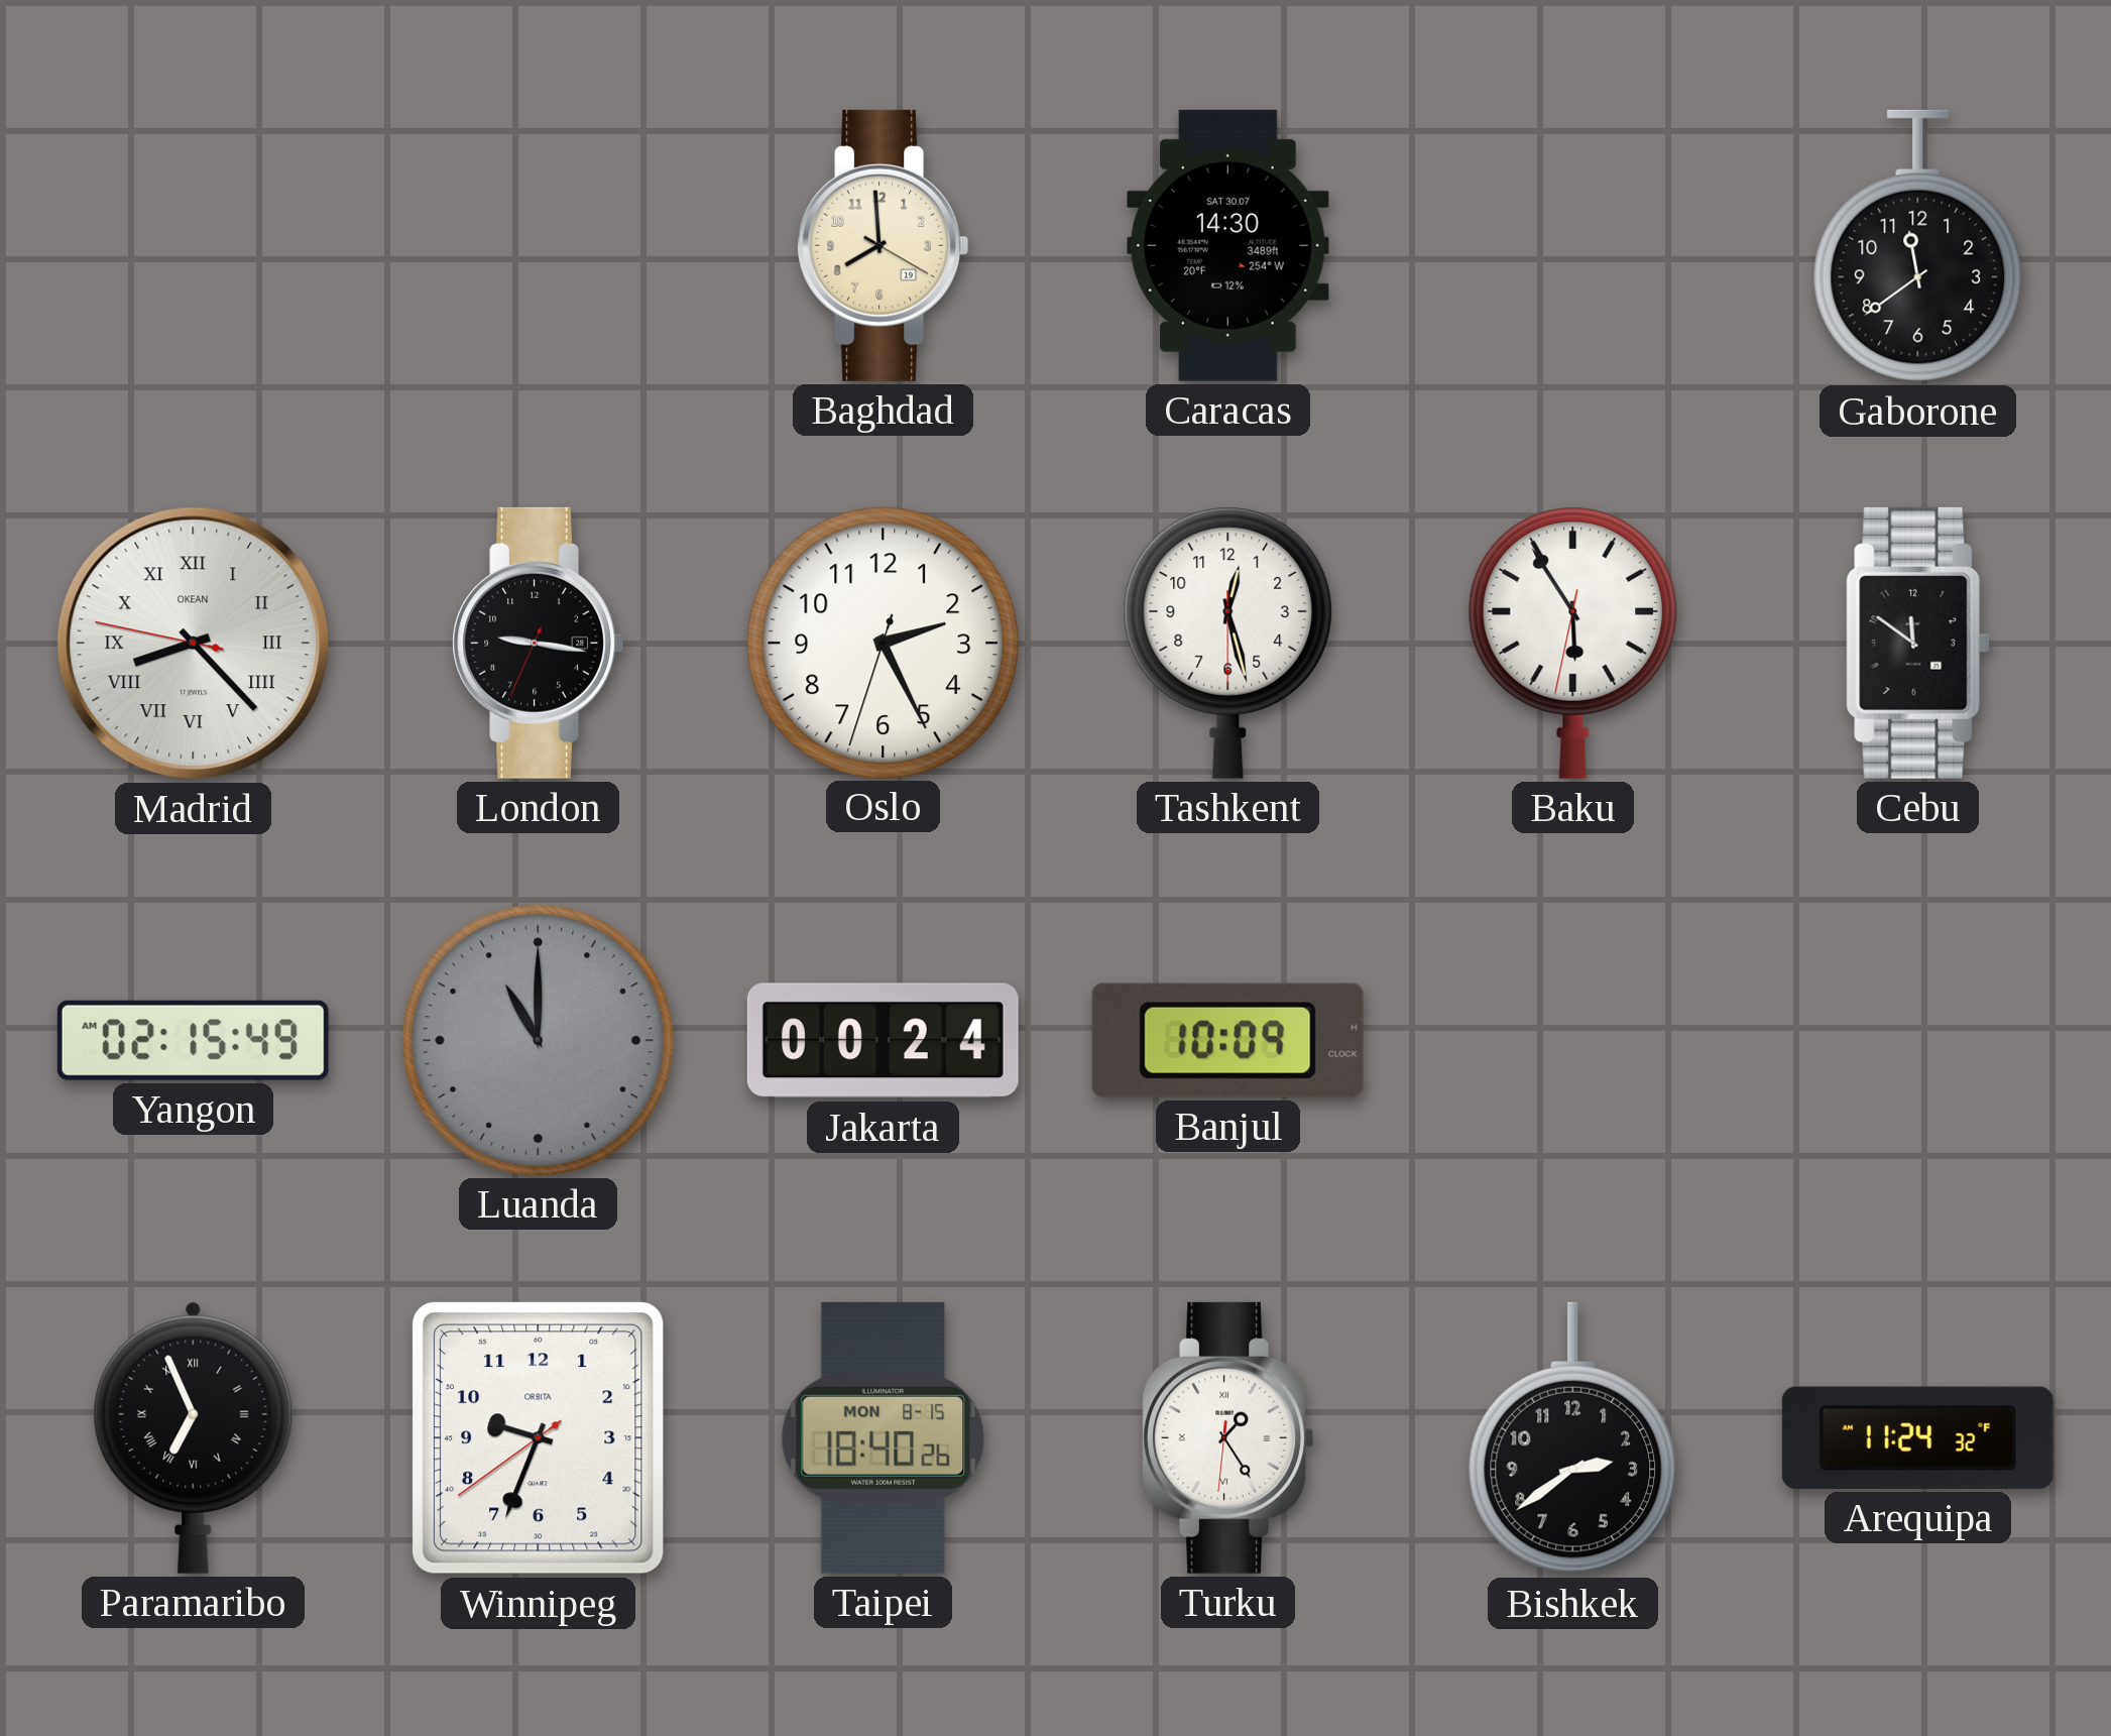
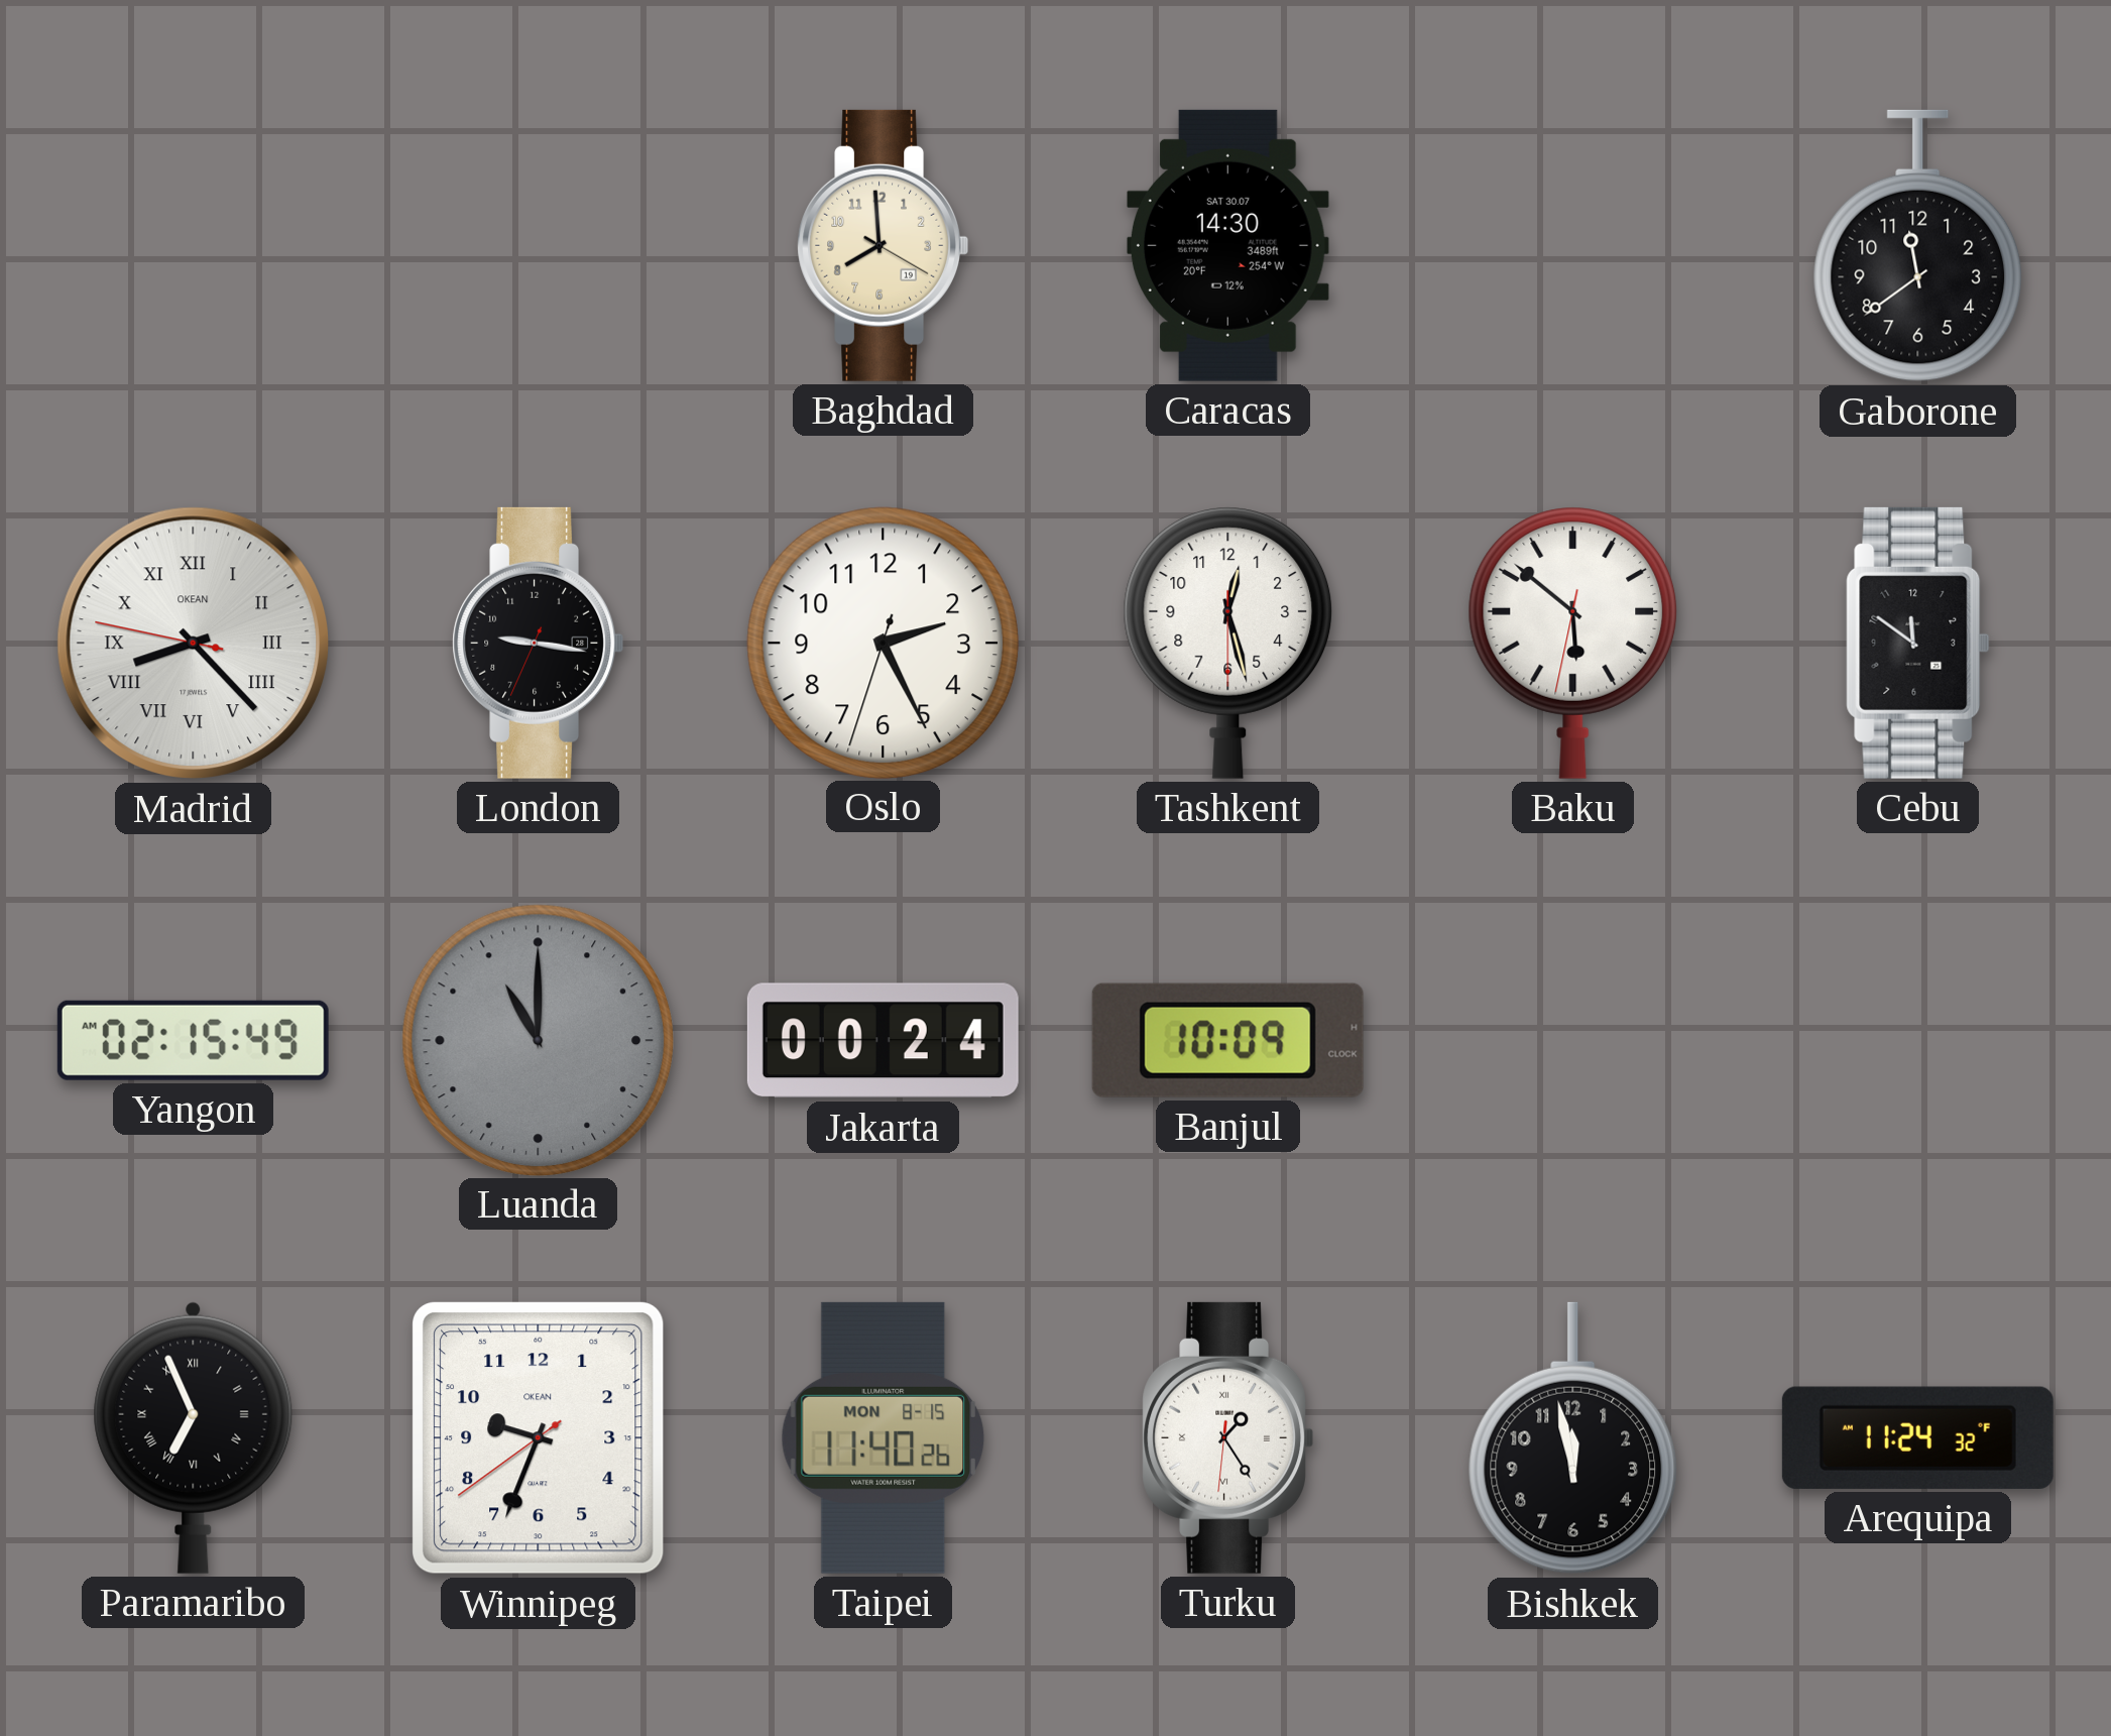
Baku: 5:54 -> 5:51
Winnipeg brand: ORBITA -> OKEAN
Taipei: 18:40 -> 11:40
Bishkek: 2:39 -> 11:58
